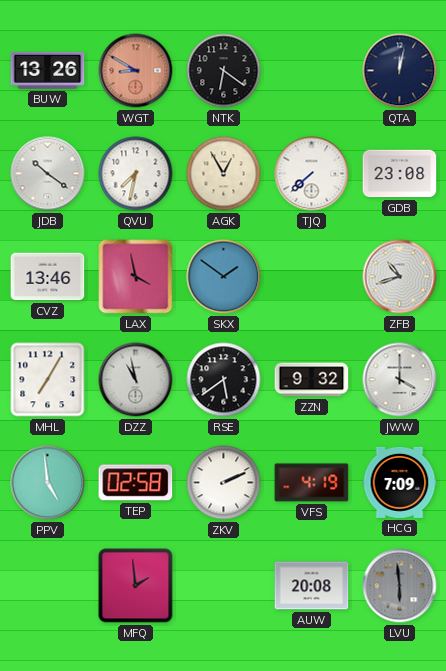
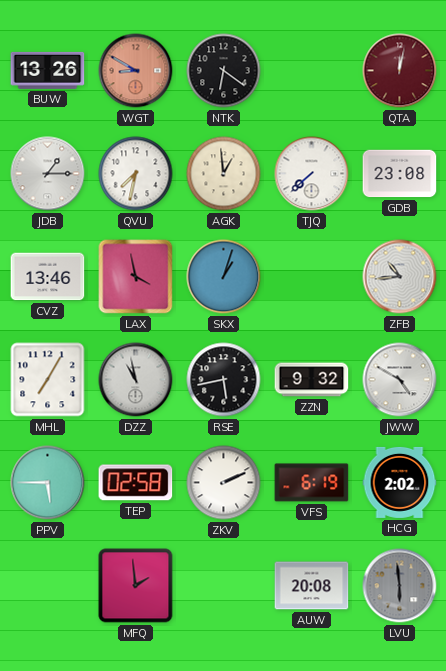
QTA dial: navy -> burgundy
JDB: 10:21 -> 1:15
AGK: 12:55 -> 12:59
SKX: 1:51 -> 1:03
ZFB: 10:42 -> 10:44
RSE: 5:39 -> 5:43
JWW: 4:00 -> 4:50
PPV: 4:59 -> 5:45
VFS: 4:19 -> 6:19
HCG: 7:09 -> 2:02
